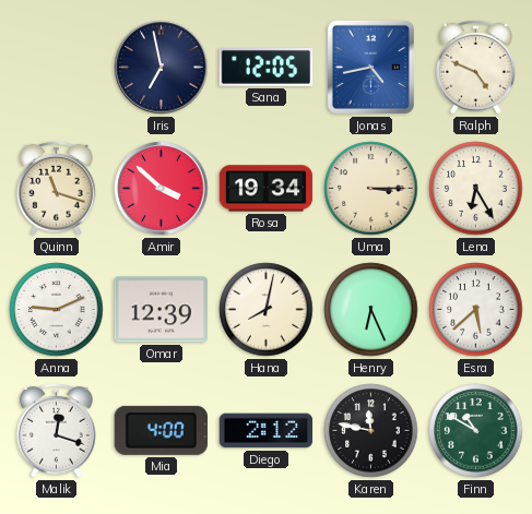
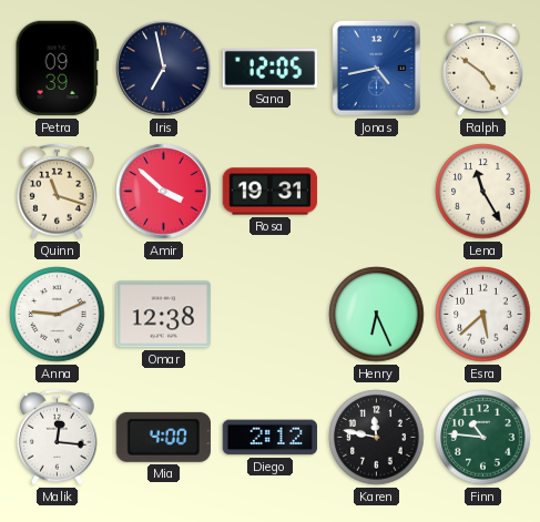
Petra: none -> 09:39
Ralph: 4:49 -> 4:51
Rosa: 19:34 -> 19:31
Uma: 3:15 -> none
Lena: 6:25 -> 11:25
Omar: 12:39 -> 12:38
Hana: 8:02 -> none
Malik: 12:18 -> 12:16
Finn: 10:50 -> 10:46
